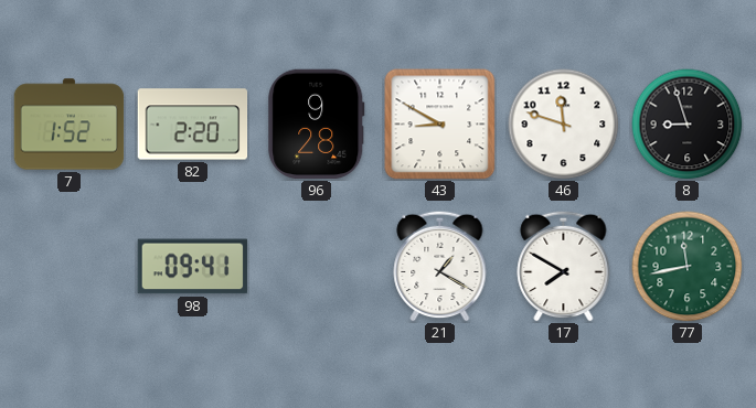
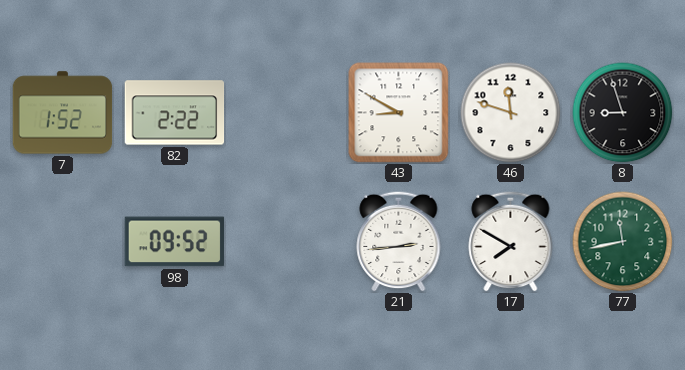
82: 2:20 -> 2:22
96: 9:28 -> none
98: 09:41 -> 09:52
21: 1:20 -> 2:44
